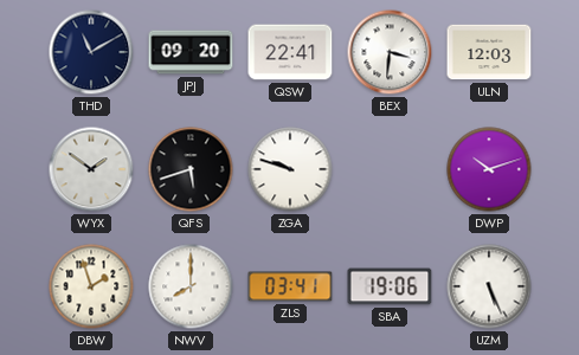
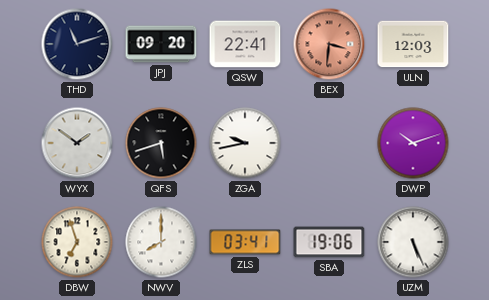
THD: 11:10 -> 11:12
BEX dial: white -> salmon
ZGA: 9:48 -> 9:43
DBW: 1:57 -> 6:57
